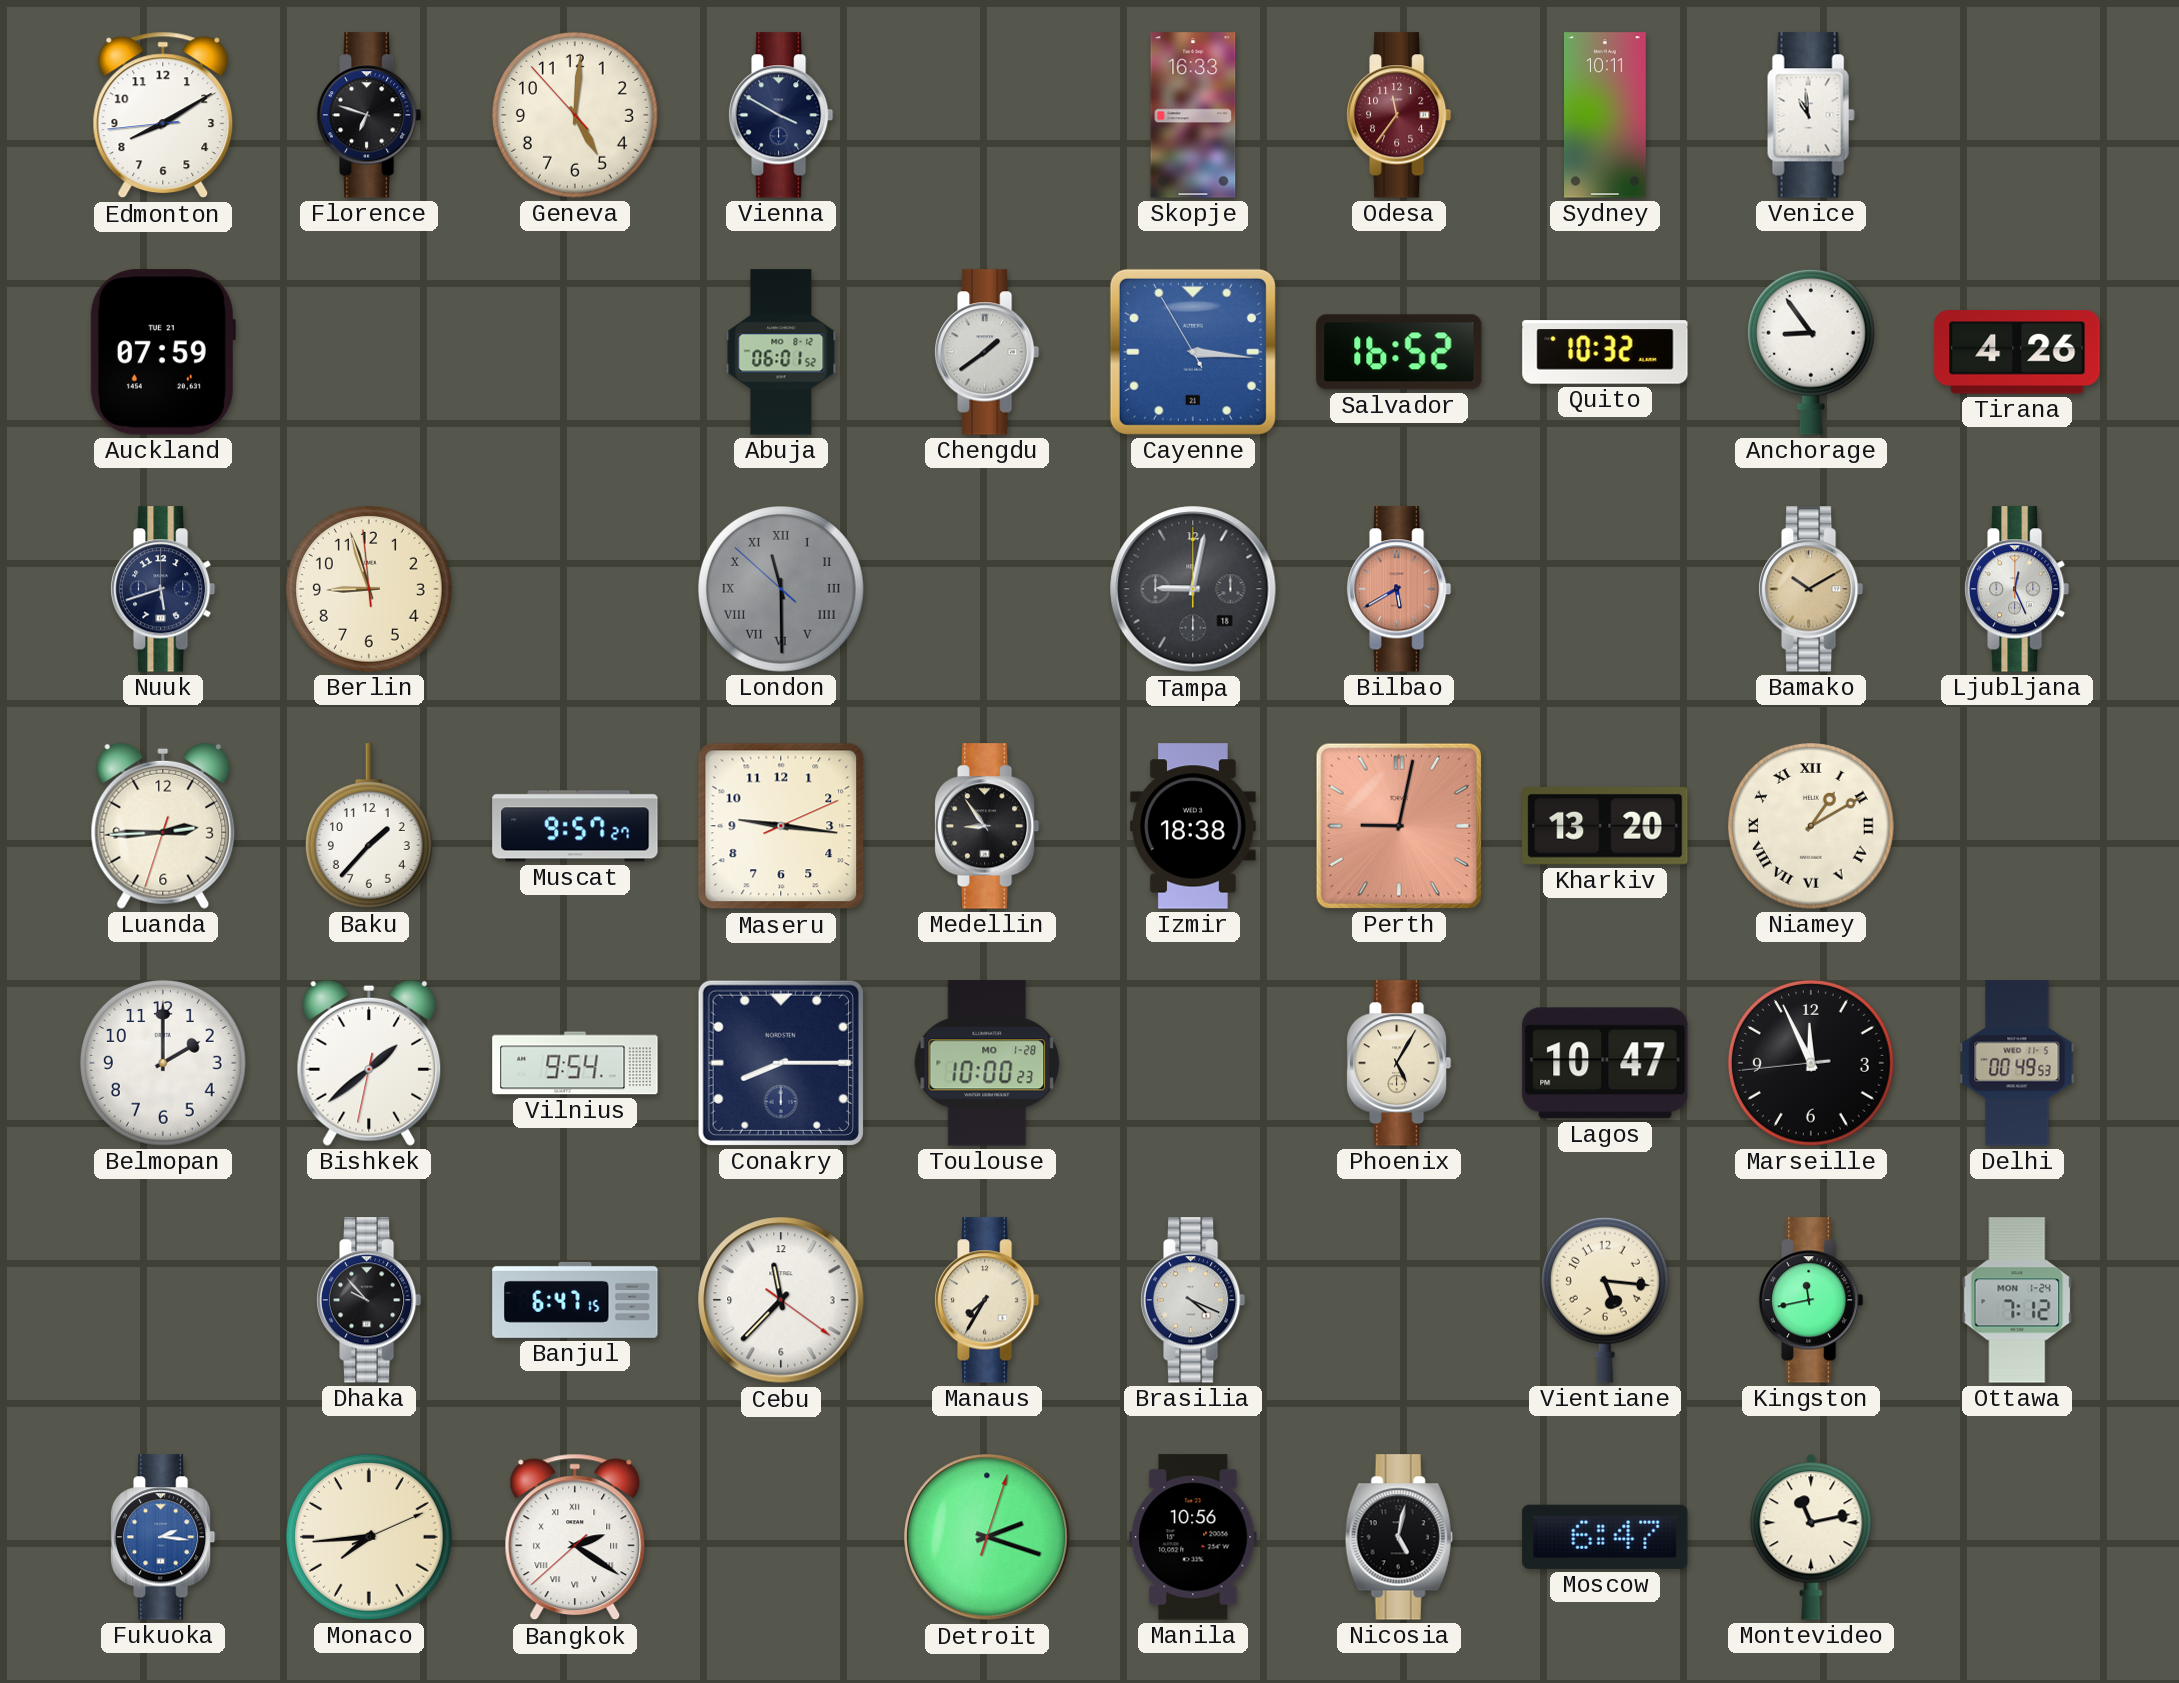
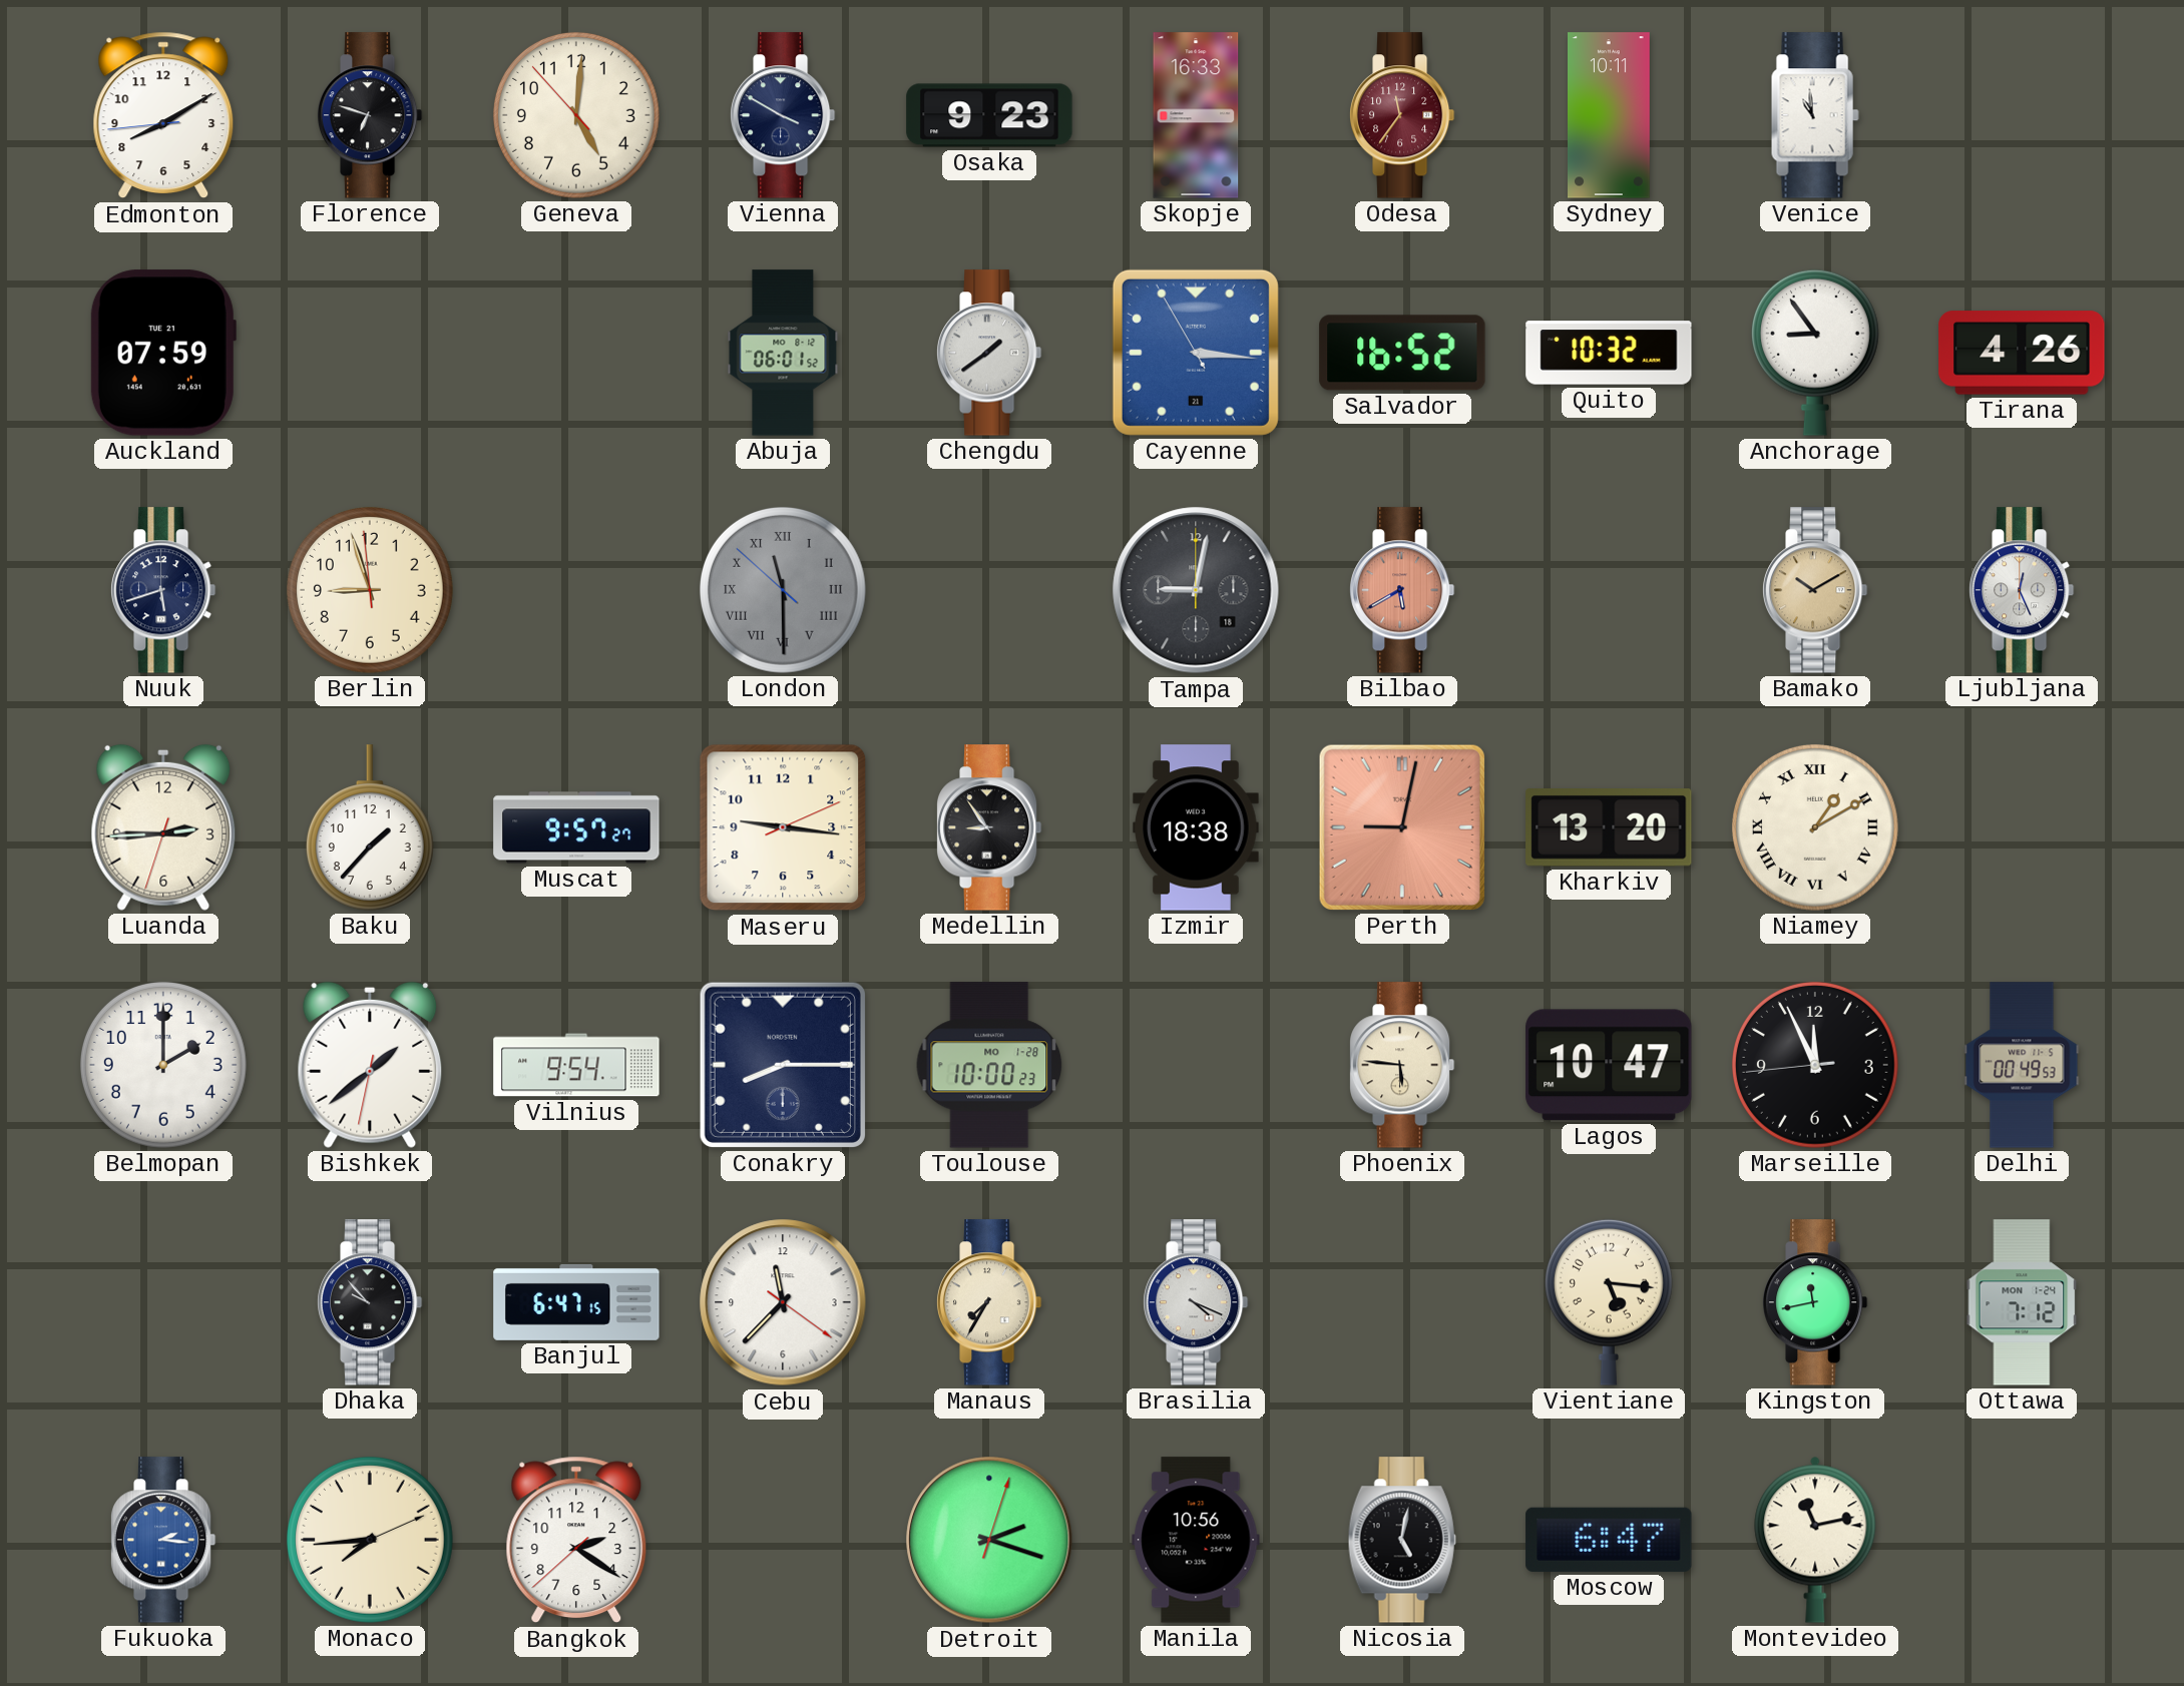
Osaka: none -> 9:23
Phoenix: 5:05 -> 5:46
Bangkok numerals: Roman -> Arabic
